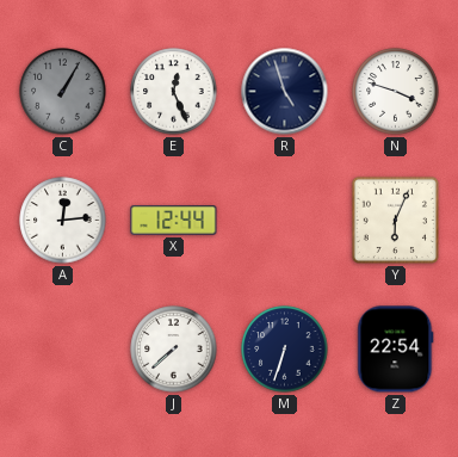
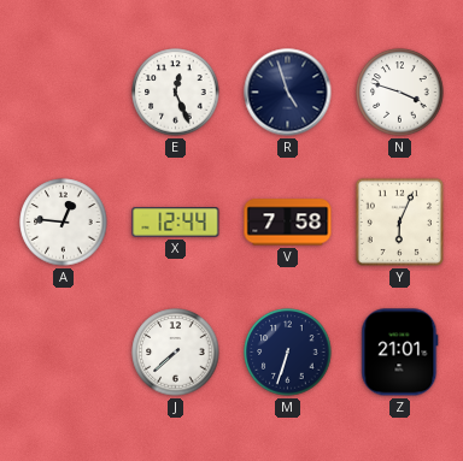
C: 1:05 -> none
A: 12:14 -> 12:46
V: none -> 7:58
Z: 22:54 -> 21:01
